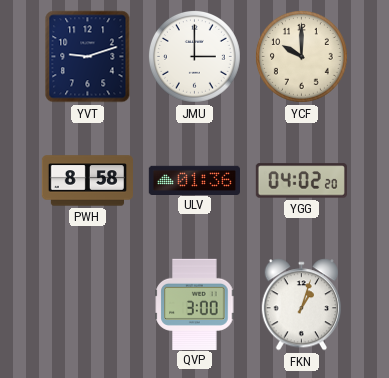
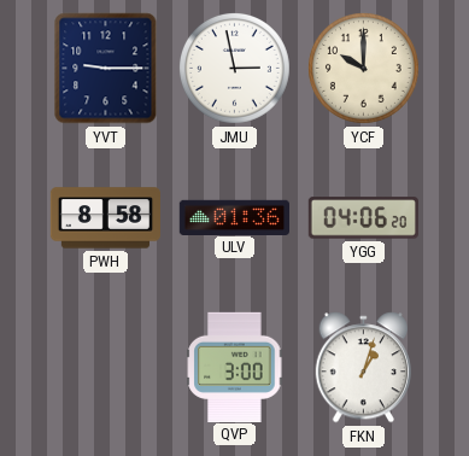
YVT: 9:12 -> 9:15
JMU: 3:00 -> 2:58
YGG: 04:02 -> 04:06
